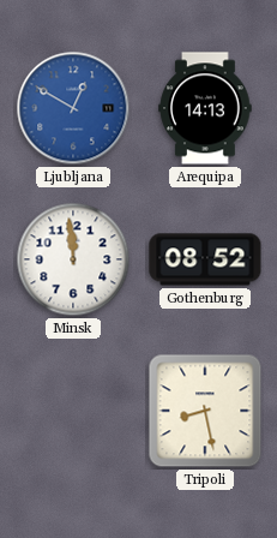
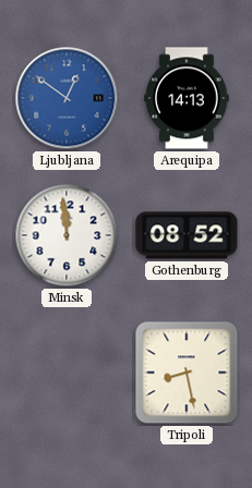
Ljubljana: 12:50 -> 12:51
